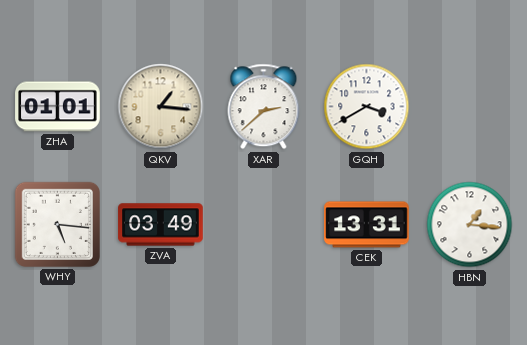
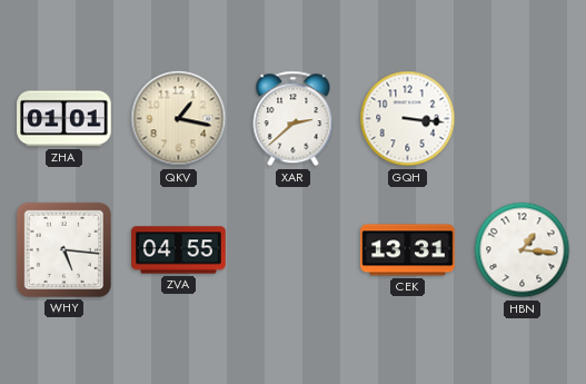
QKV: 1:16 -> 1:17
GQH: 3:40 -> 3:16
ZVA: 03:49 -> 04:55
